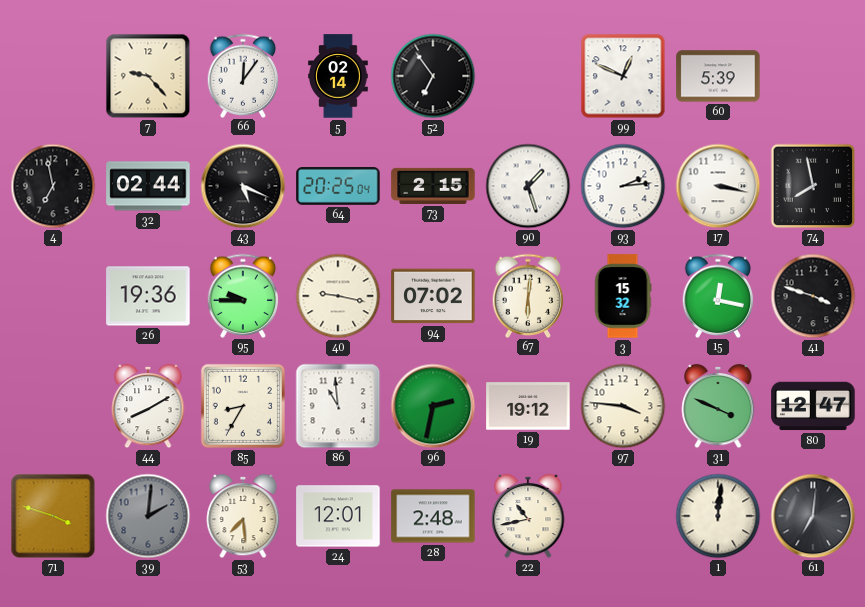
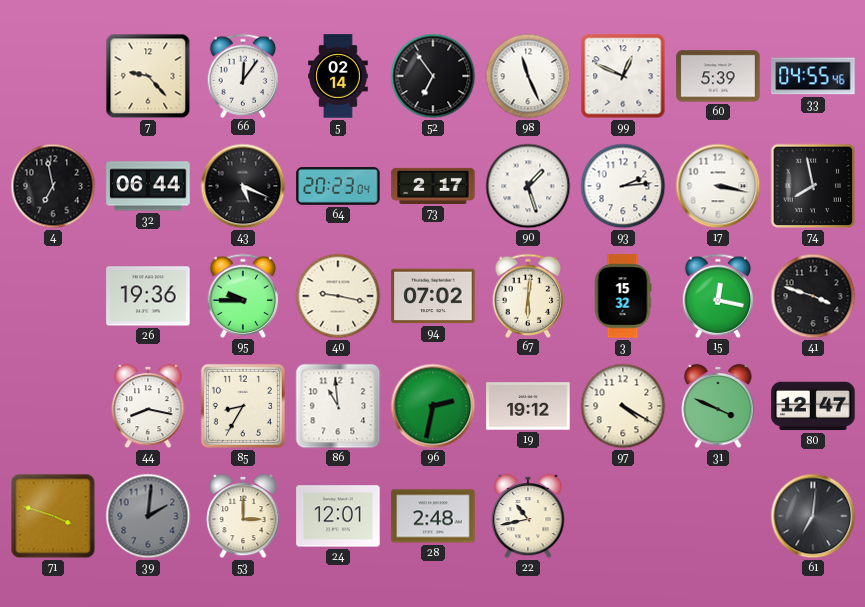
98: none -> 11:26
33: none -> 04:55
32: 02:44 -> 06:44
64: 20:25 -> 20:23
73: 2:15 -> 2:17
44: 8:10 -> 8:17
97: 3:46 -> 4:20
53: 7:29 -> 3:00
1: 12:01 -> none
